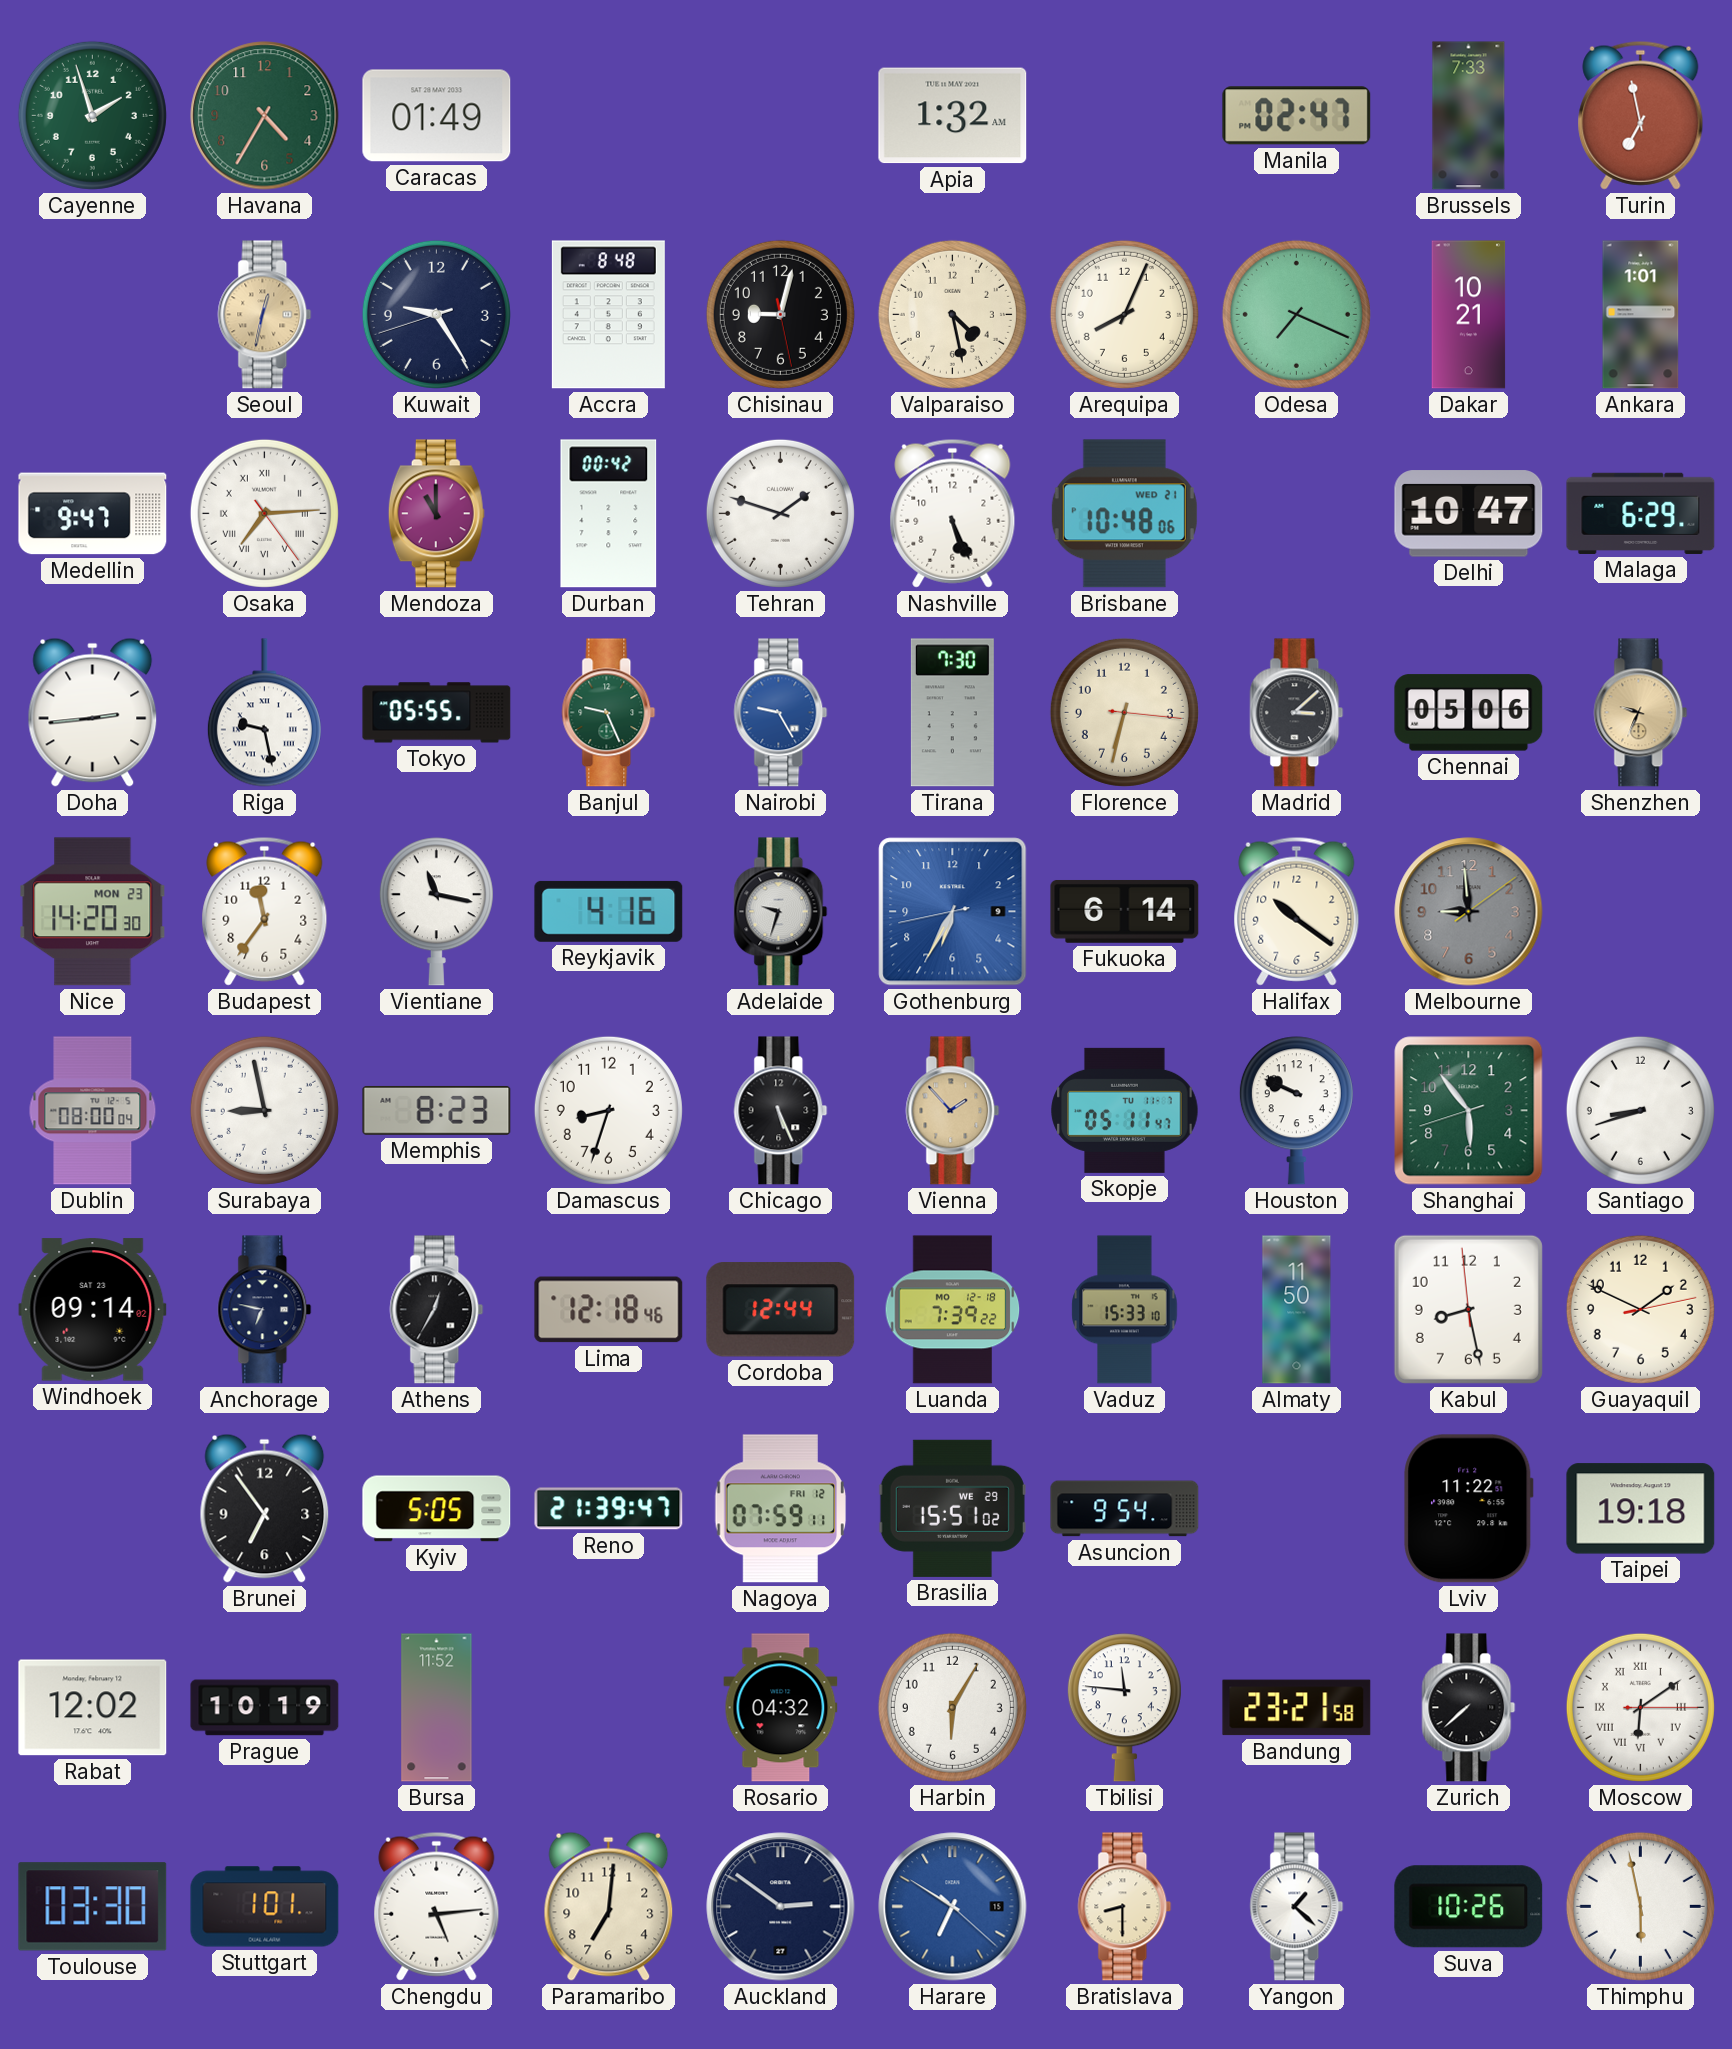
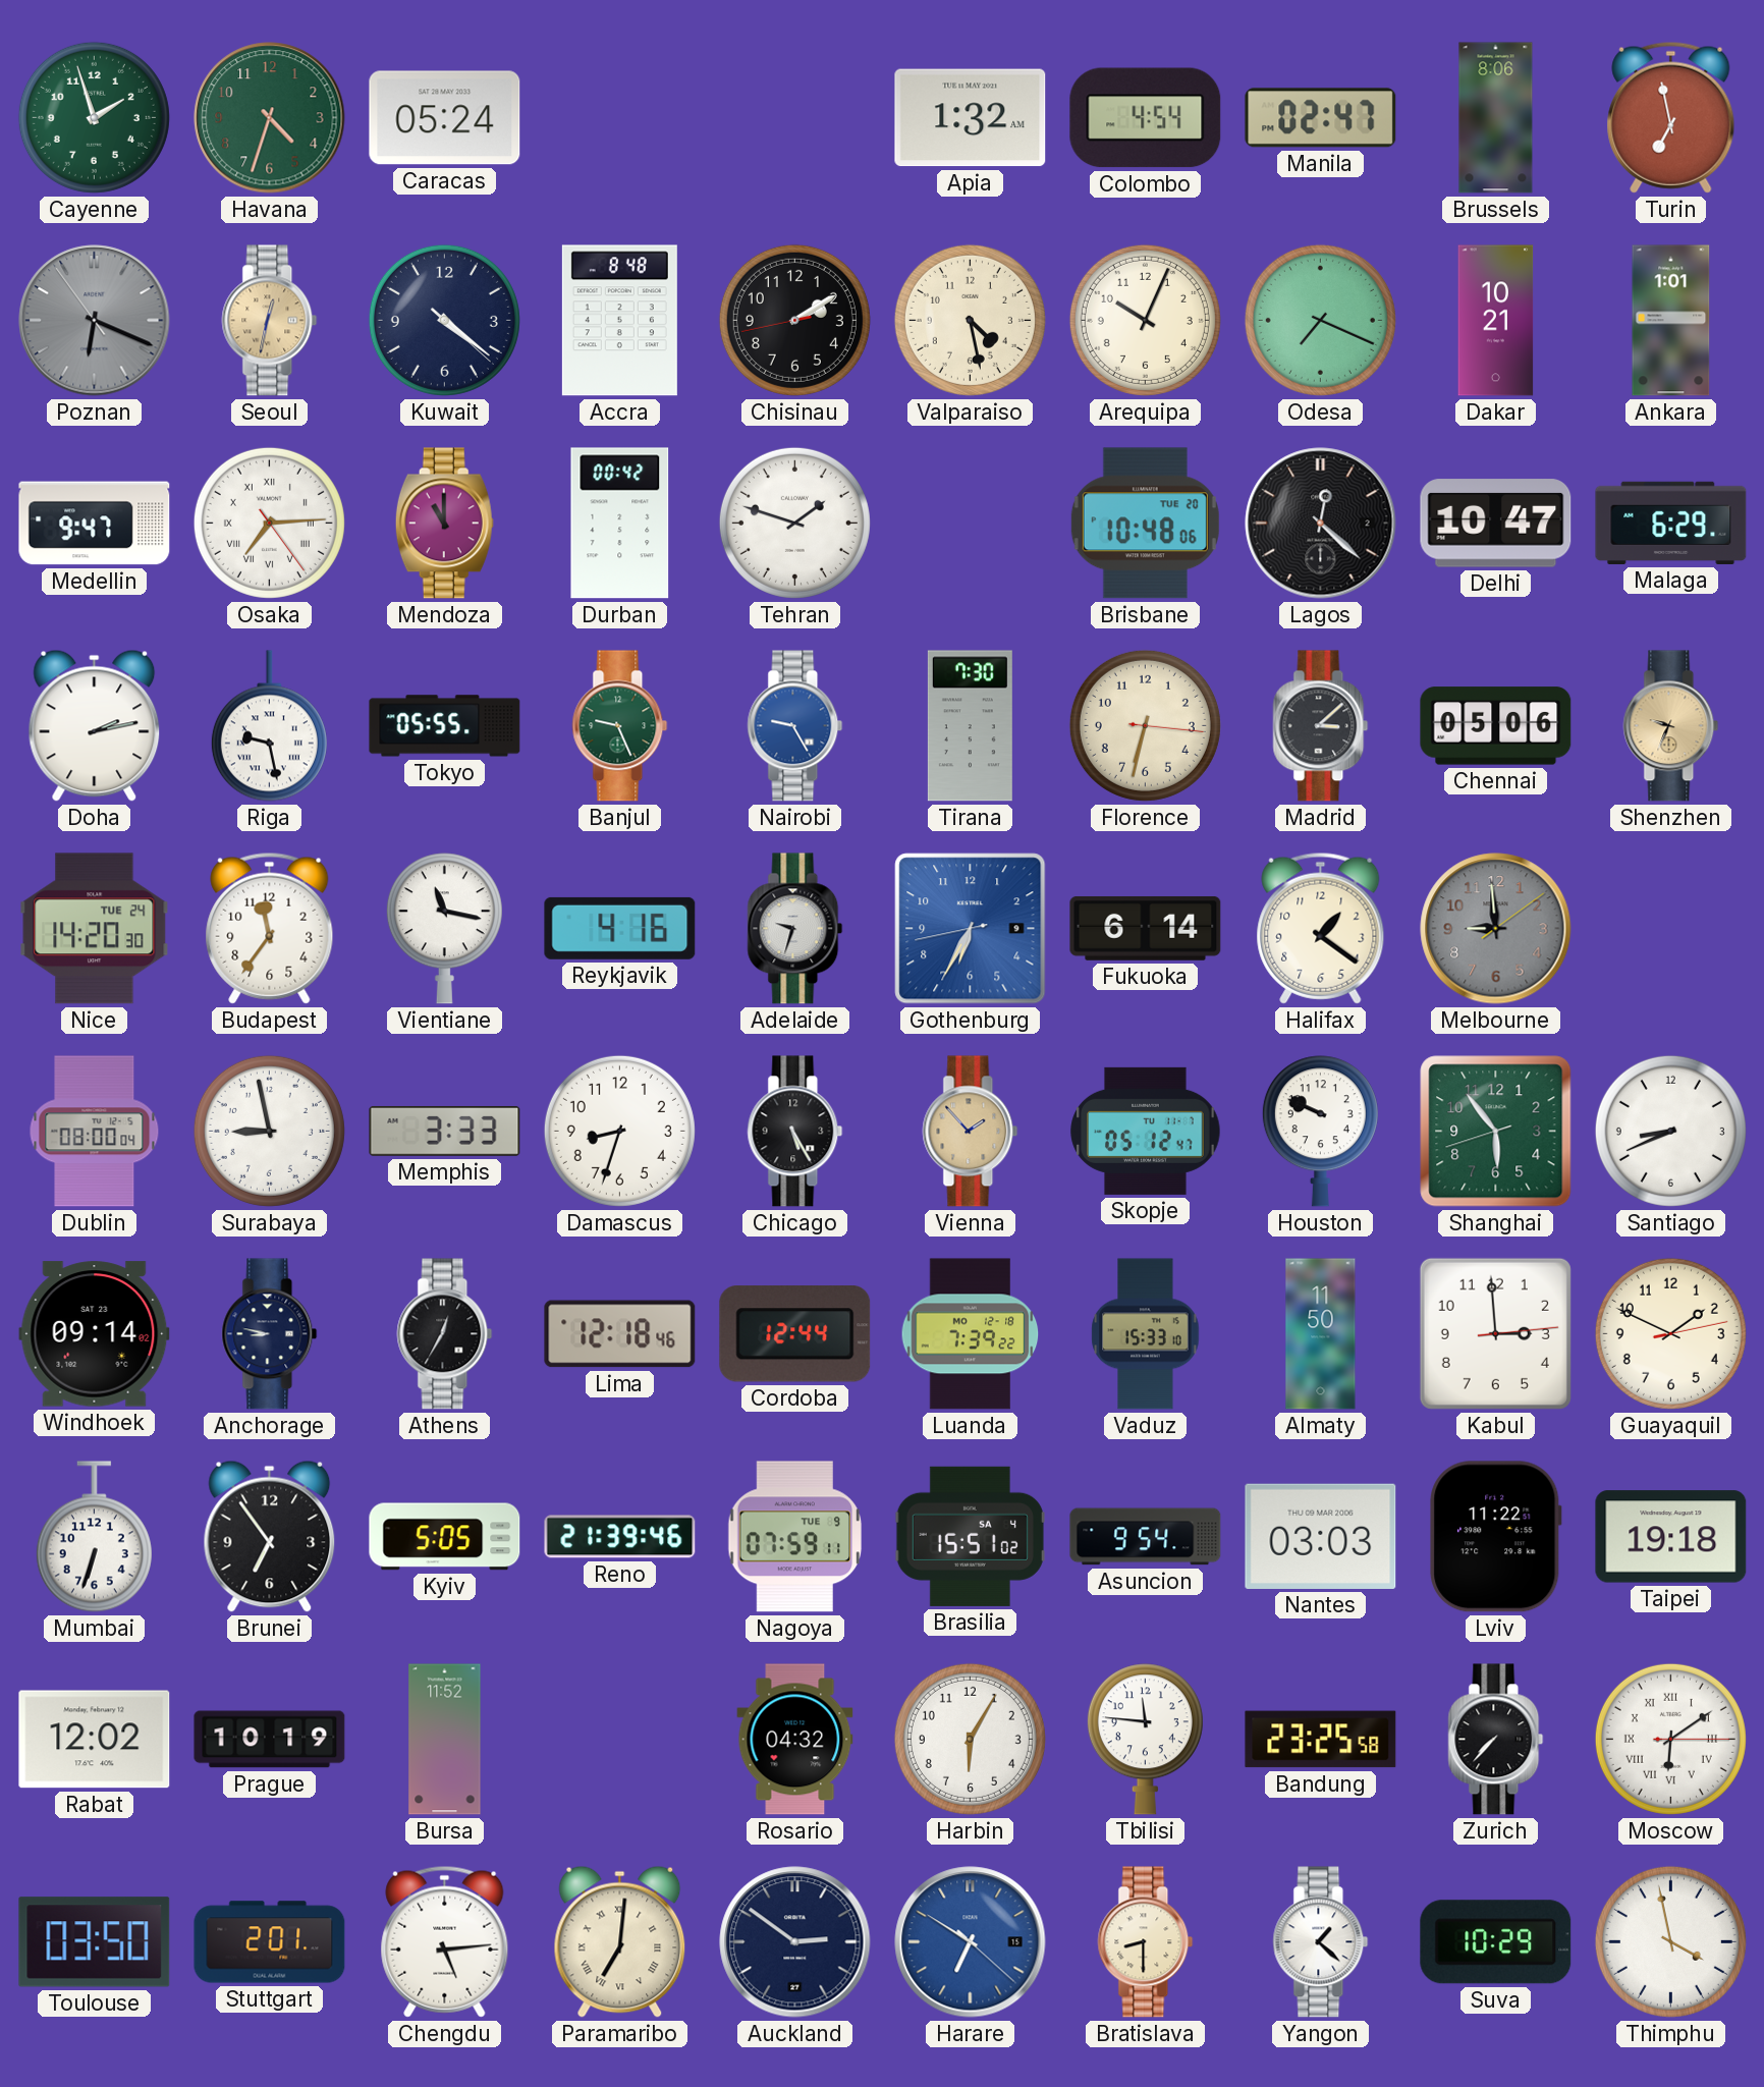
Havana: 4:35 -> 4:33
Caracas: 01:49 -> 05:24
Colombo: none -> 4:54
Brussels: 7:33 -> 8:06
Poznan: none -> 6:18
Kuwait: 9:24 -> 4:21
Chisinau: 9:02 -> 2:09
Arequipa: 8:04 -> 10:04
Nashville: 5:26 -> none
Brisbane date: WED 21 -> TUE 20
Lagos: none -> 12:22
Doha: 2:44 -> 2:13
Nice date: MON 23 -> TUE 24
Halifax: 10:21 -> 1:21
Memphis: 8:23 -> 3:33
Chicago: 5:26 -> 5:25
Skopje: 05:11 -> 05:12
Santiago: 8:42 -> 8:41
Anchorage: 6:47 -> 8:47
Kabul: 8:27 -> 2:59
Mumbai: none -> 6:33
Reno: 21:39:47 -> 21:39:46
Nagoya date: FRI 12 -> TUE 9
Brasilia date: WE 29 -> SA 4
Nantes: none -> 03:03
Bandung: 23:21 -> 23:25
Zurich: 7:38 -> 7:37
Toulouse: 03:30 -> 03:50
Stuttgart: 1:01 -> 2:01
Paramaribo numerals: Arabic -> Roman
Suva: 10:26 -> 10:29
Thimphu: 5:58 -> 3:58
